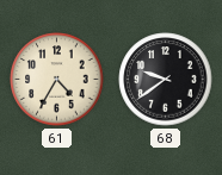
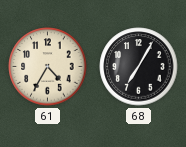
68: 9:39 -> 7:05
